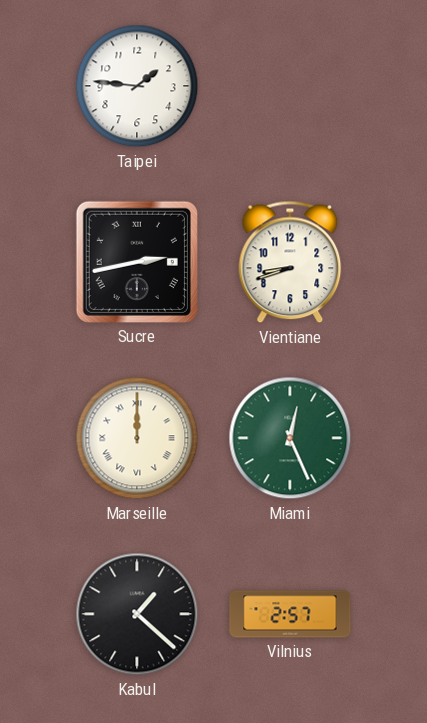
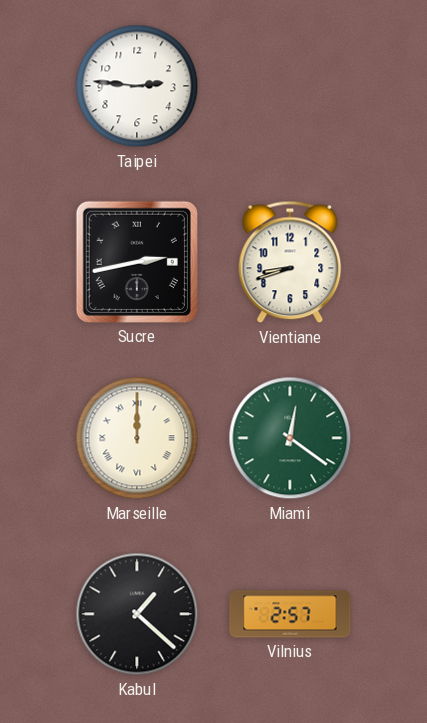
Taipei: 1:46 -> 2:46
Miami: 12:26 -> 12:21
